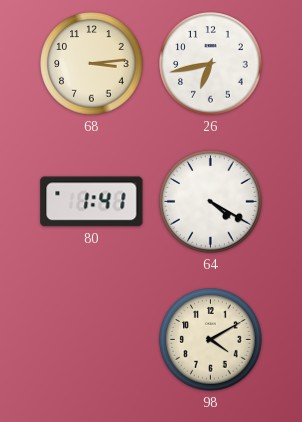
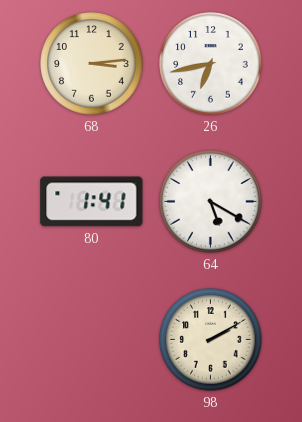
64: 4:20 -> 5:20
98: 4:10 -> 2:10
